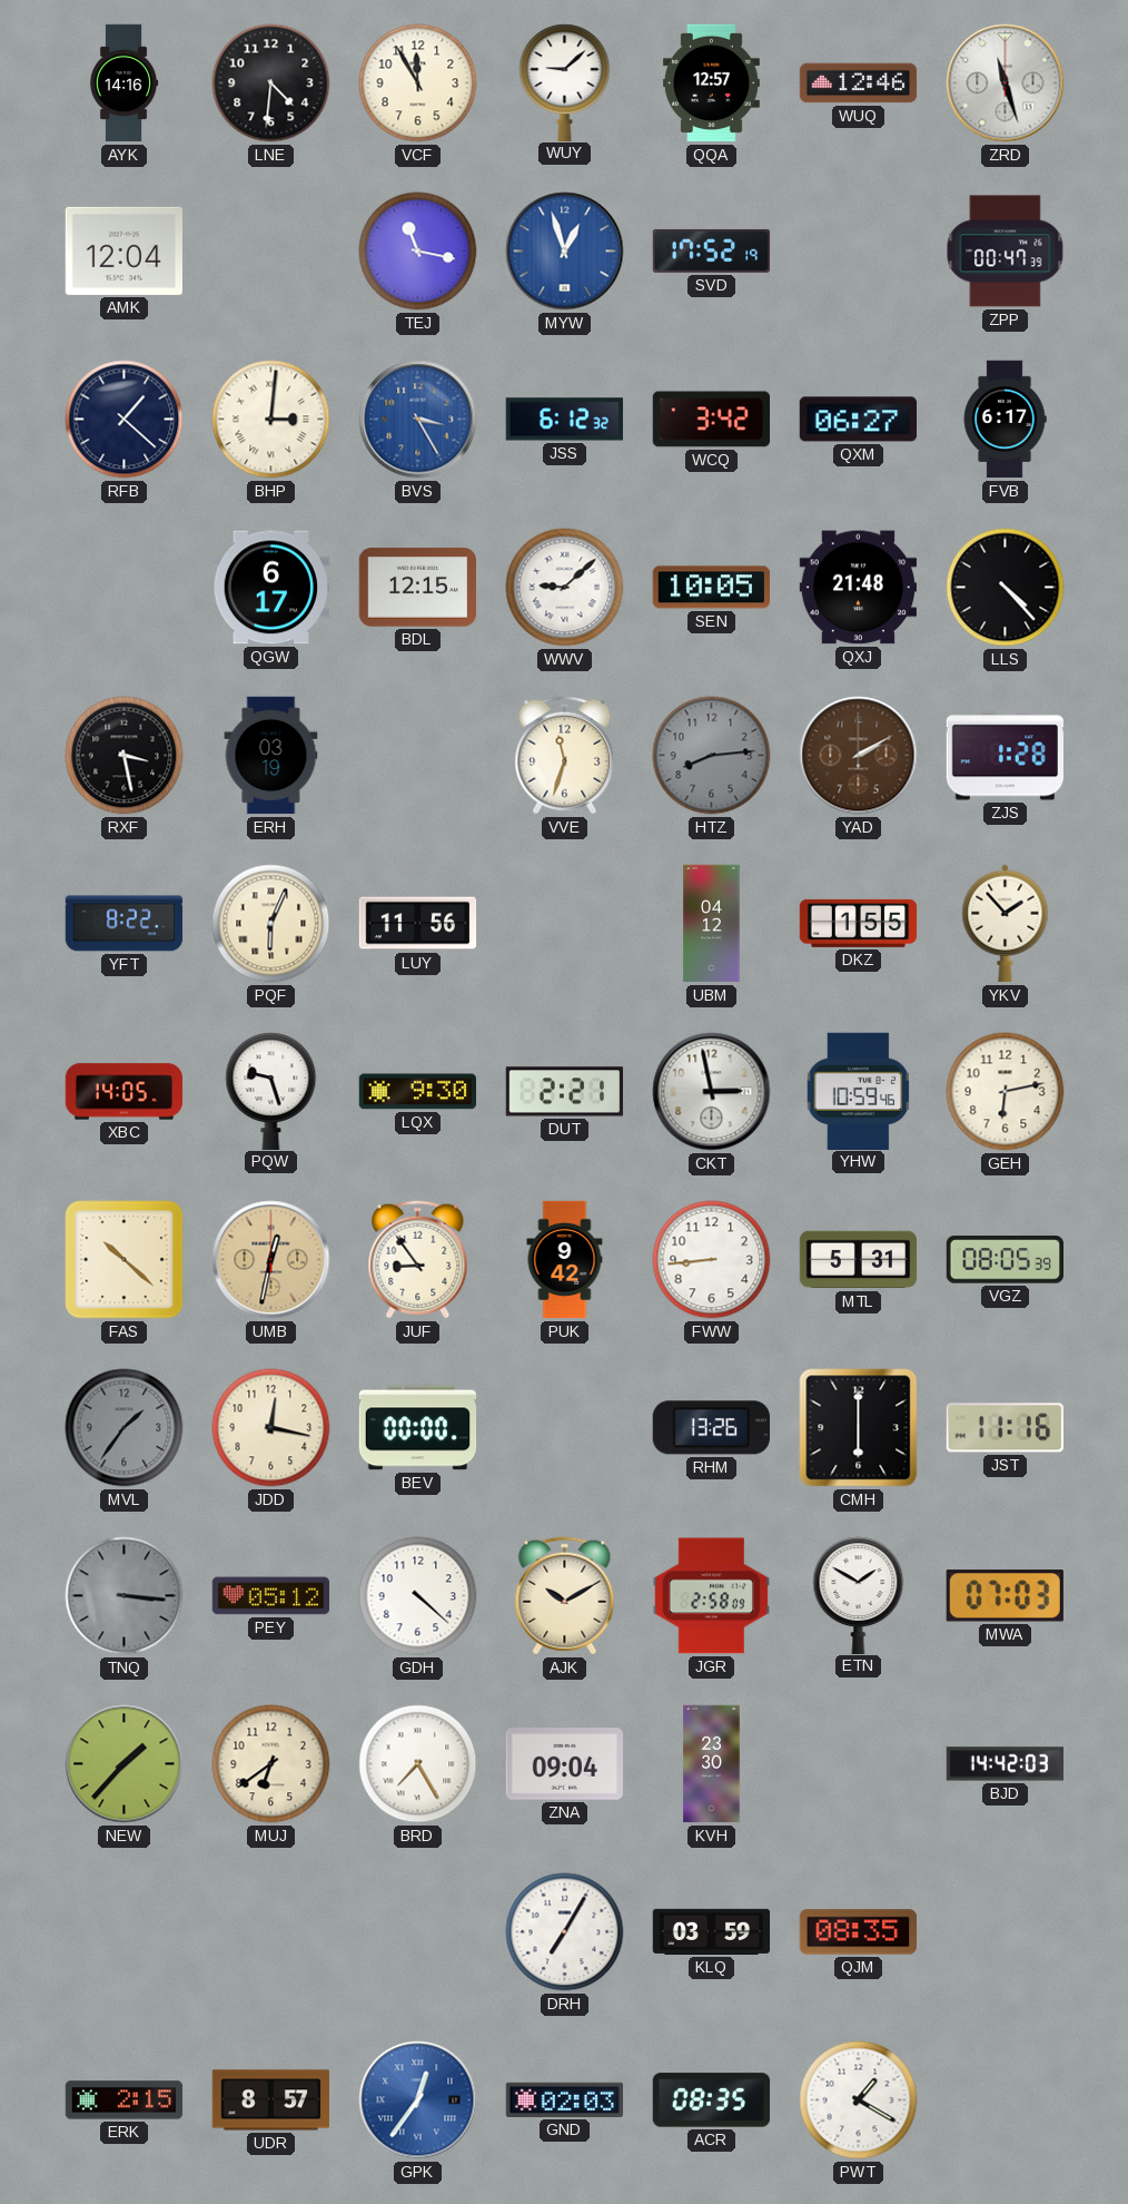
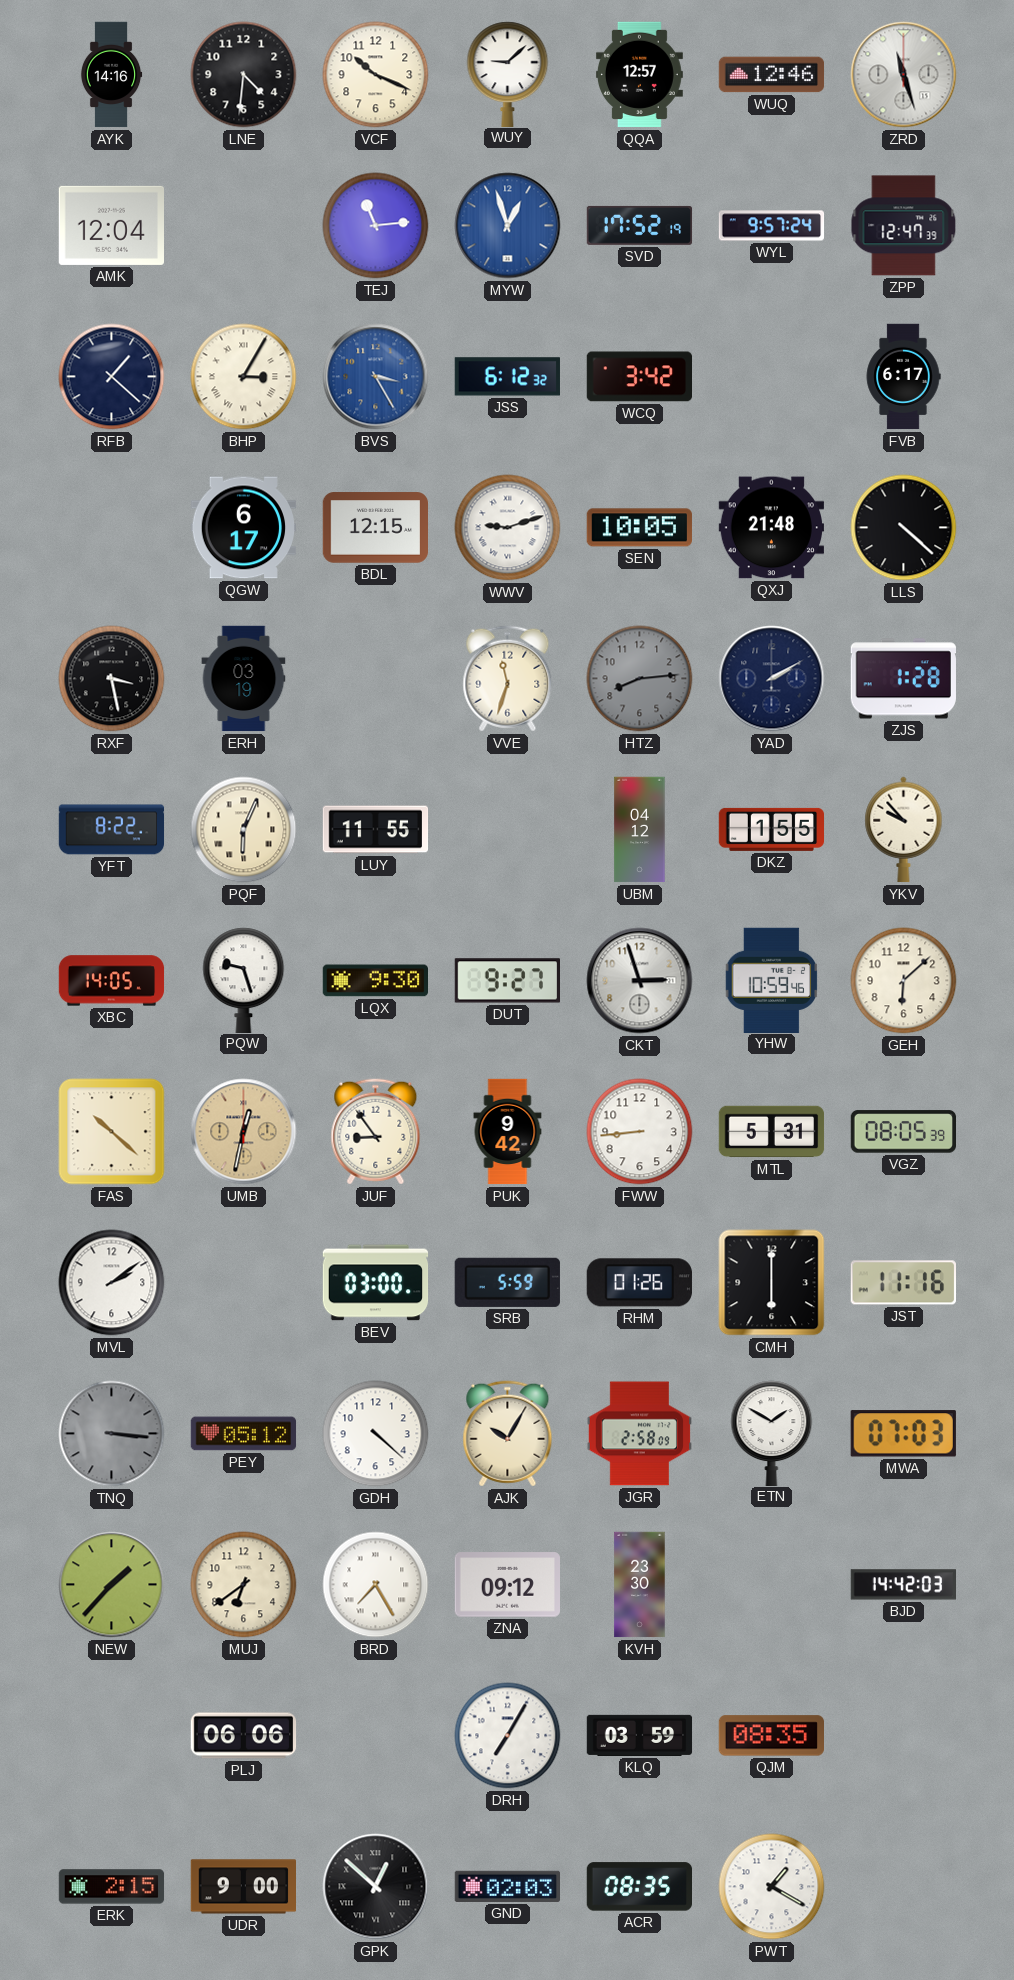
VCF: 11:55 -> 10:19
TEJ: 11:17 -> 11:14
WYL: none -> 9:57
ZPP: 00:47 -> 12:47
BHP: 3:01 -> 3:05
QXM: 06:27 -> none
WWV: 9:08 -> 9:12
LLS: 4:23 -> 4:22
YAD dial: brown -> navy
LUY: 11:56 -> 11:55
YKV: 1:53 -> 9:53
DUT: 2:21 -> 9:27
CKT: 2:58 -> 2:57
GEH: 6:13 -> 6:08
MVL: 1:36 -> 2:09
MVL dial: grey -> white
JDD: 12:17 -> none
BEV: 00:00 -> 03:00
SRB: none -> 5:59
RHM: 13:26 -> 01:26
AJK: 10:10 -> 10:05
ZNA: 09:04 -> 09:12
PLJ: none -> 06:06
UDR: 8:57 -> 9:00
GPK: 12:36 -> 12:52
GPK dial: blue -> black
